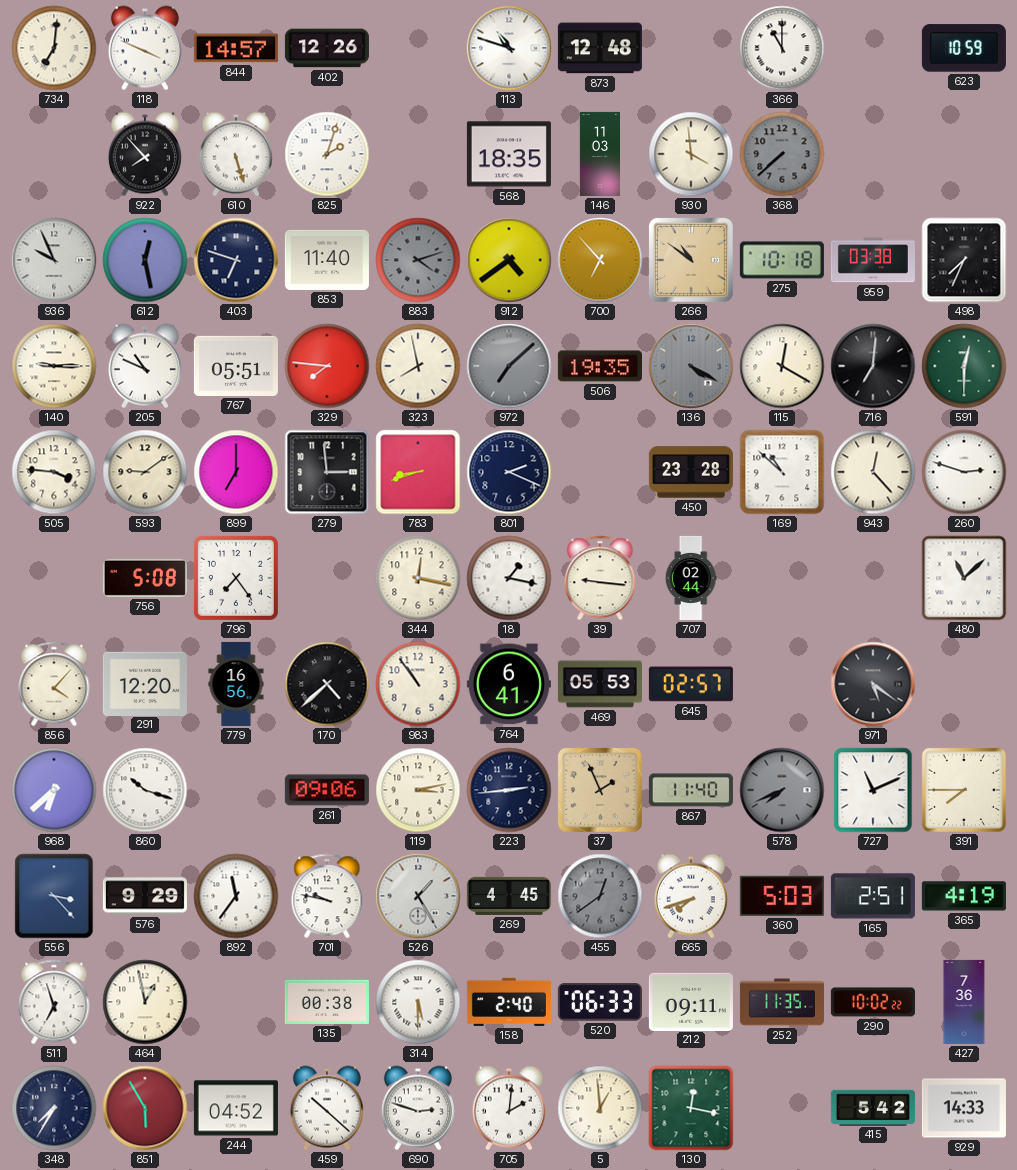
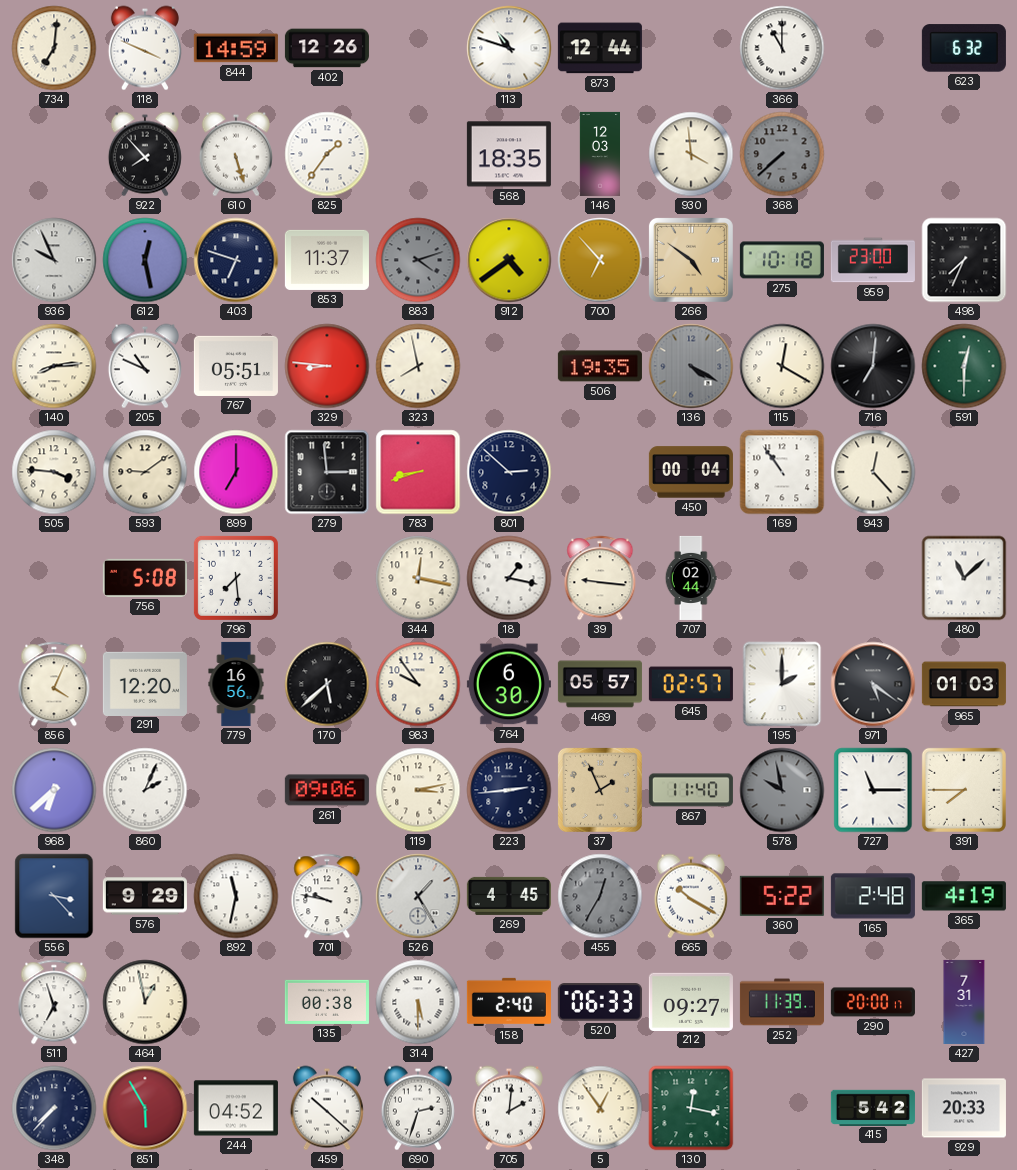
844: 14:57 -> 14:59
873: 12:48 -> 12:44
623: 10:59 -> 6:32
825: 2:03 -> 1:36
146: 11:03 -> 12:03
853: 11:40 -> 11:37
266: 10:51 -> 4:51
959: 03:38 -> 23:00
140: 9:15 -> 8:14
329: 7:46 -> 8:46
972: 7:08 -> none
801: 2:19 -> 2:52
450: 23:28 -> 00:04
169: 10:52 -> 10:54
260: 2:48 -> none
796: 7:24 -> 7:29
856: 4:07 -> 4:04
170: 4:38 -> 5:38
983: 10:54 -> 9:54
764: 6:41 -> 6:30
469: 05:53 -> 05:57
195: none -> 2:00
965: none -> 01:03
860: 10:18 -> 2:04
578: 7:41 -> 9:58
727: 11:11 -> 11:15
892: 11:36 -> 11:32
455: 12:39 -> 12:35
665: 7:42 -> 10:20
360: 5:03 -> 5:22
165: 2:51 -> 2:48
212: 09:11 -> 09:27
252: 11:35 -> 11:39
290: 10:02 -> 20:00
427: 7:36 -> 7:31
348: 7:35 -> 7:37
690: 2:48 -> 2:33
5: 12:59 -> 12:54
929: 14:33 -> 20:33
